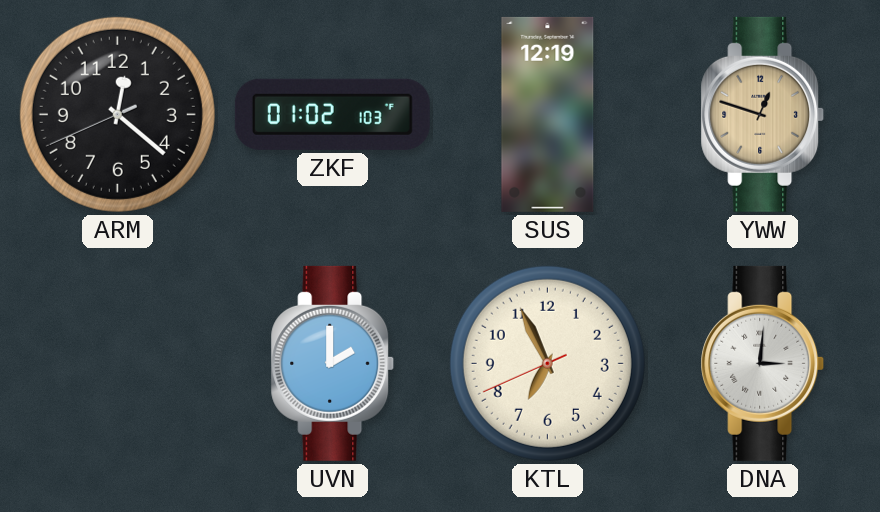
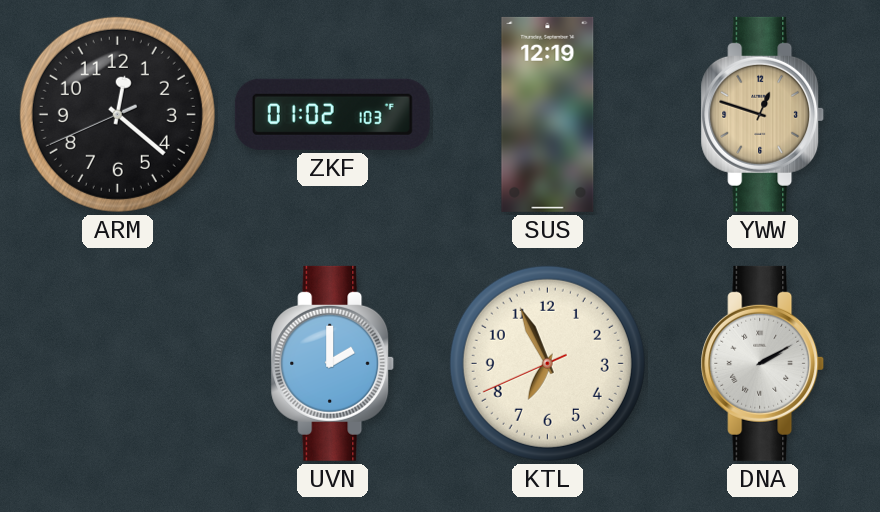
DNA: 3:01 -> 2:10
